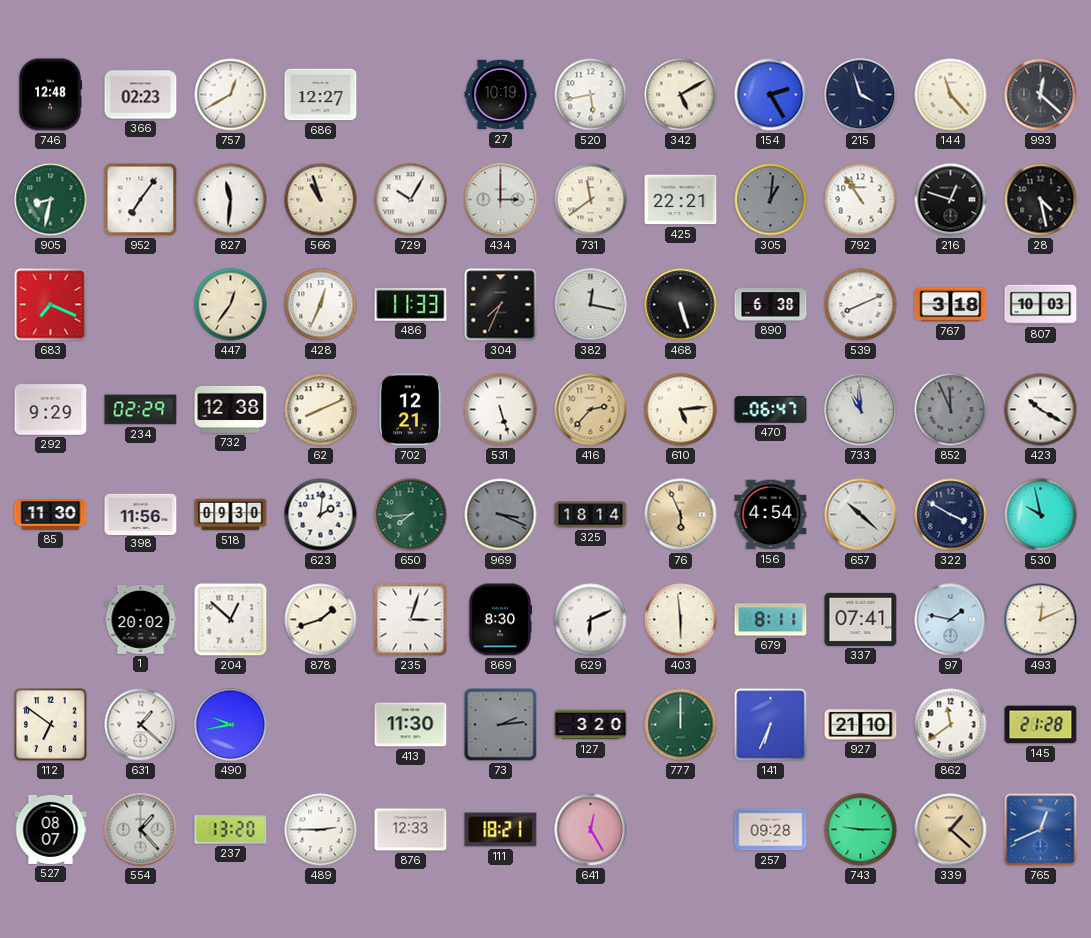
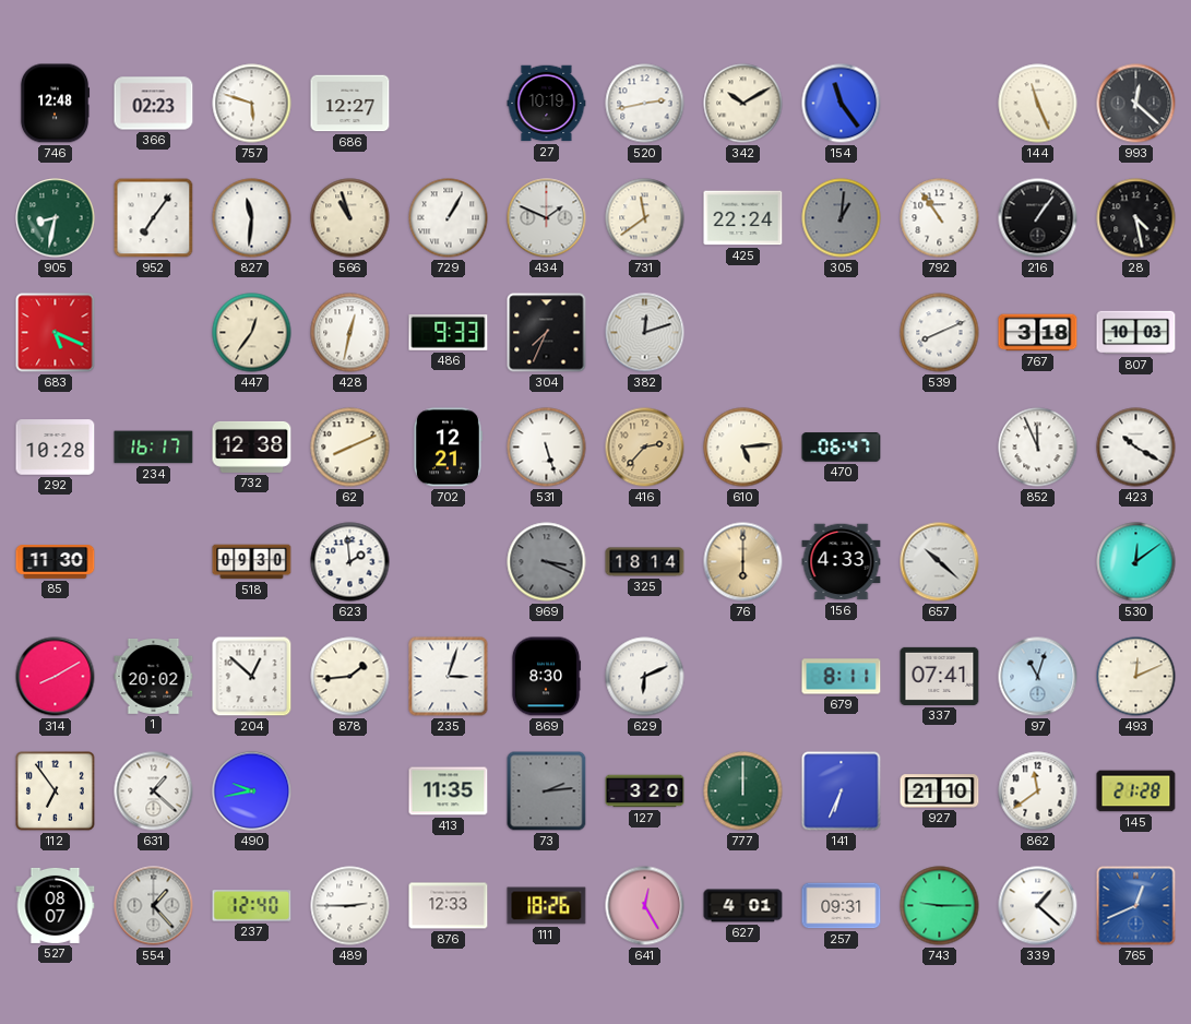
757: 12:40 -> 5:48
520: 5:43 -> 2:43
342: 5:10 -> 10:10
154: 2:25 -> 11:24
215: 3:57 -> none
144: 11:23 -> 11:26
729: 10:05 -> 1:05
434: 3:00 -> 1:49
425: 22:21 -> 22:24
216: 12:48 -> 1:06
683: 7:19 -> 5:19
428: 12:34 -> 12:32
486: 11:33 -> 9:33
382: 12:17 -> 12:12
468: 5:27 -> none
890: 6:38 -> none
292: 9:29 -> 10:28
234: 02:29 -> 16:17
733: 10:59 -> none
852 dial: grey -> white
398: 11:56 -> none
623: 2:01 -> 1:59
650: 7:44 -> none
76: 5:56 -> 6:00
156: 4:54 -> 4:33
322: 3:50 -> none
530: 9:58 -> 12:09
314: none -> 8:10
878: 1:42 -> 1:44
403: 5:59 -> none
97: 1:47 -> 11:03
112: 6:51 -> 6:54
413: 11:30 -> 11:35
237: 13:20 -> 12:40
111: 18:21 -> 18:26
627: none -> 4:01
257: 09:28 -> 09:31
339 dial: champagne -> white
